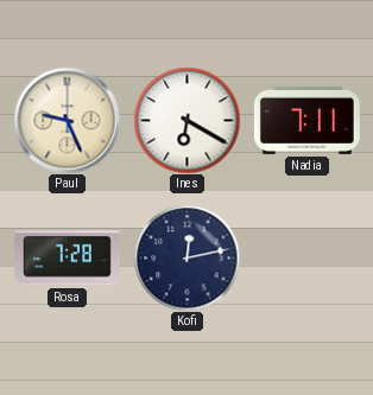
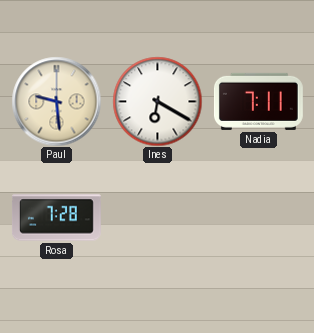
Paul: 9:26 -> 9:29
Kofi: 12:13 -> none
